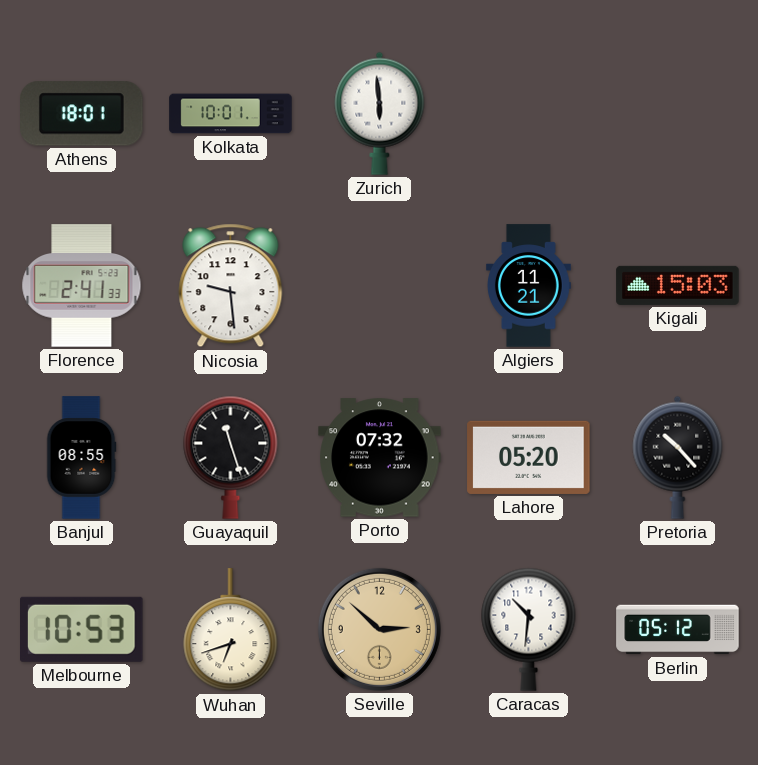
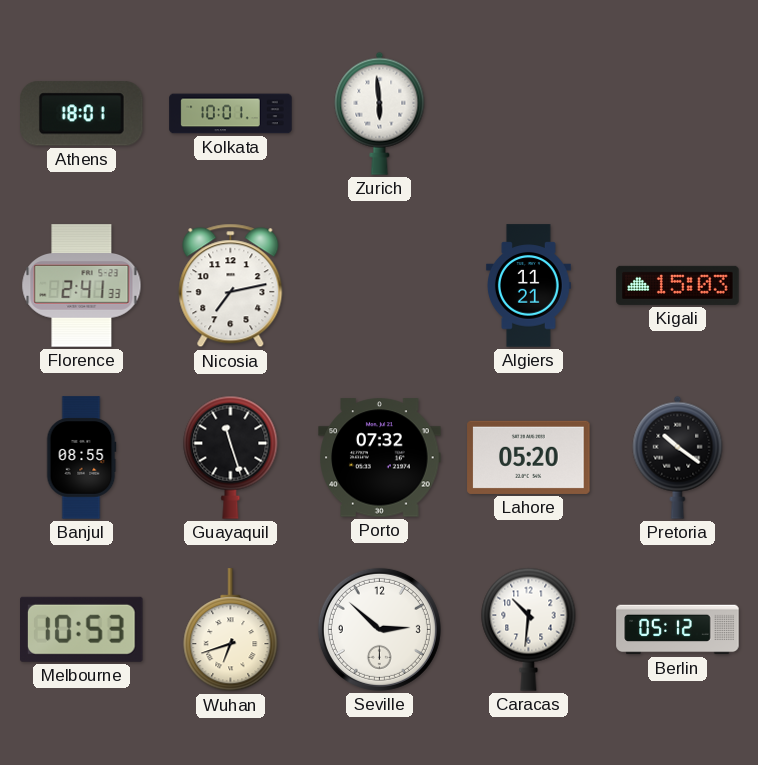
Nicosia: 9:29 -> 7:13
Pretoria: 10:23 -> 10:21
Seville dial: champagne -> white
